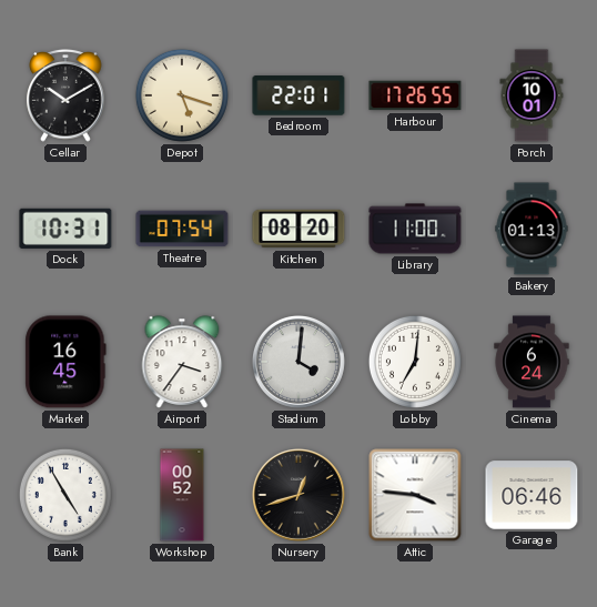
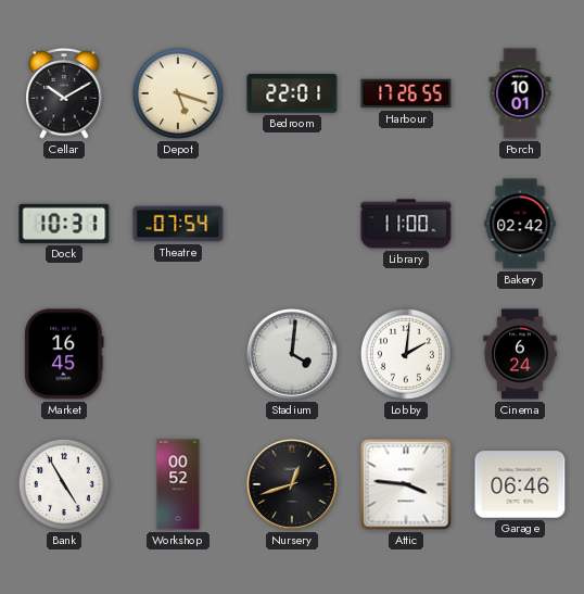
Kitchen: 08:20 -> none
Bakery: 01:13 -> 02:42
Airport: 3:36 -> none
Lobby: 7:01 -> 2:01
